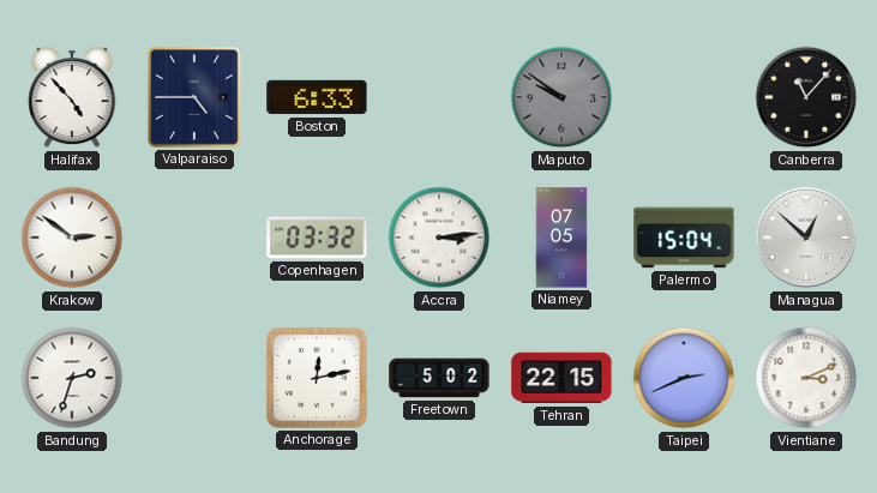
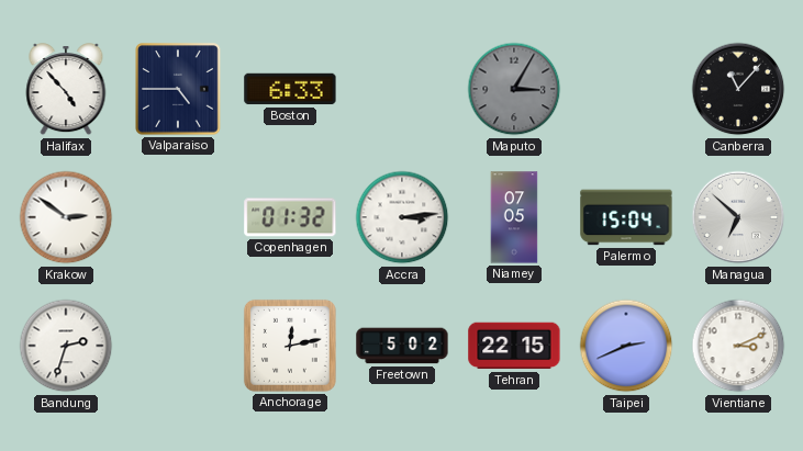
Maputo: 9:51 -> 3:05
Copenhagen: 03:32 -> 01:32
Managua: 12:52 -> 6:52
